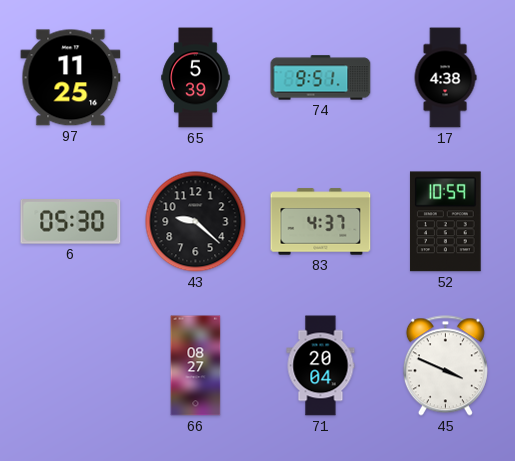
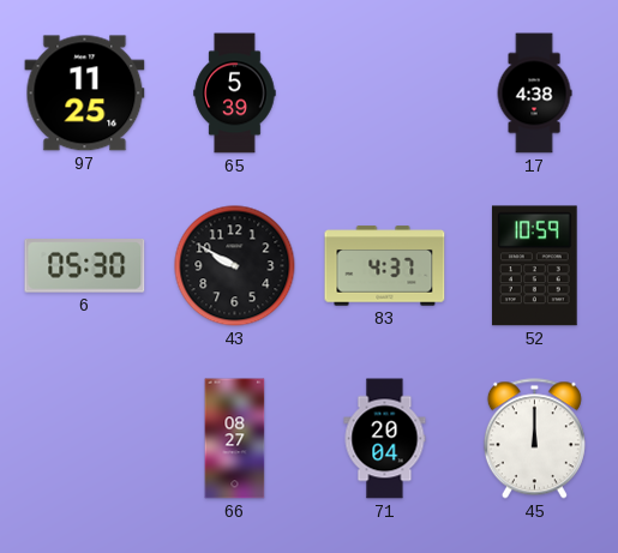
74: 9:51 -> none
43: 9:22 -> 9:50
45: 3:49 -> 12:00
